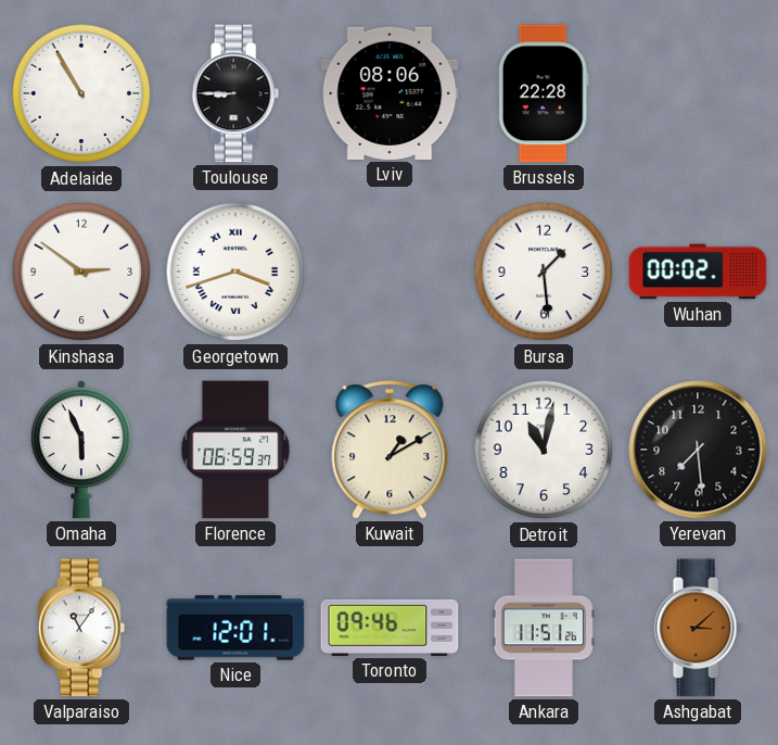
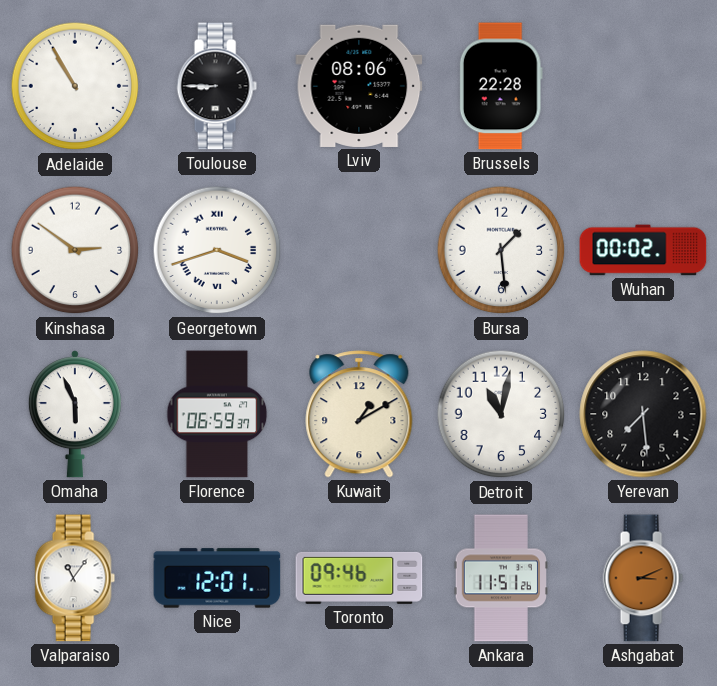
Ashgabat: 3:08 -> 3:11
